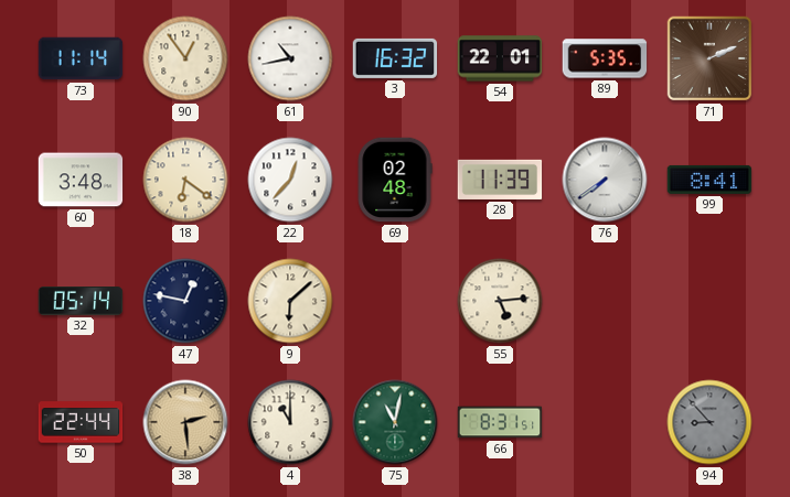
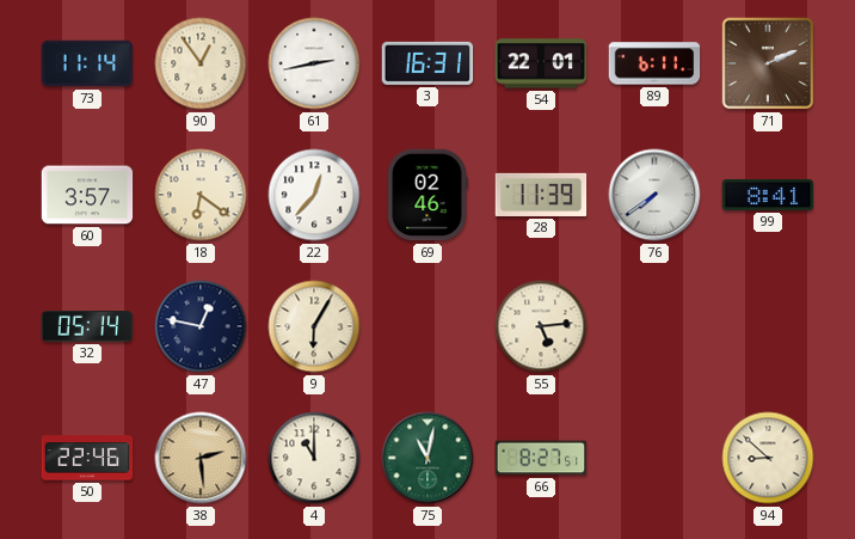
61: 10:43 -> 2:43
3: 16:32 -> 16:31
89: 5:35 -> 6:11
60: 3:48 -> 3:57
69: 02:48 -> 02:46
9: 6:08 -> 6:05
50: 22:44 -> 22:46
66: 8:31 -> 8:27
94: 8:53 -> 8:52
94 dial: grey -> cream
